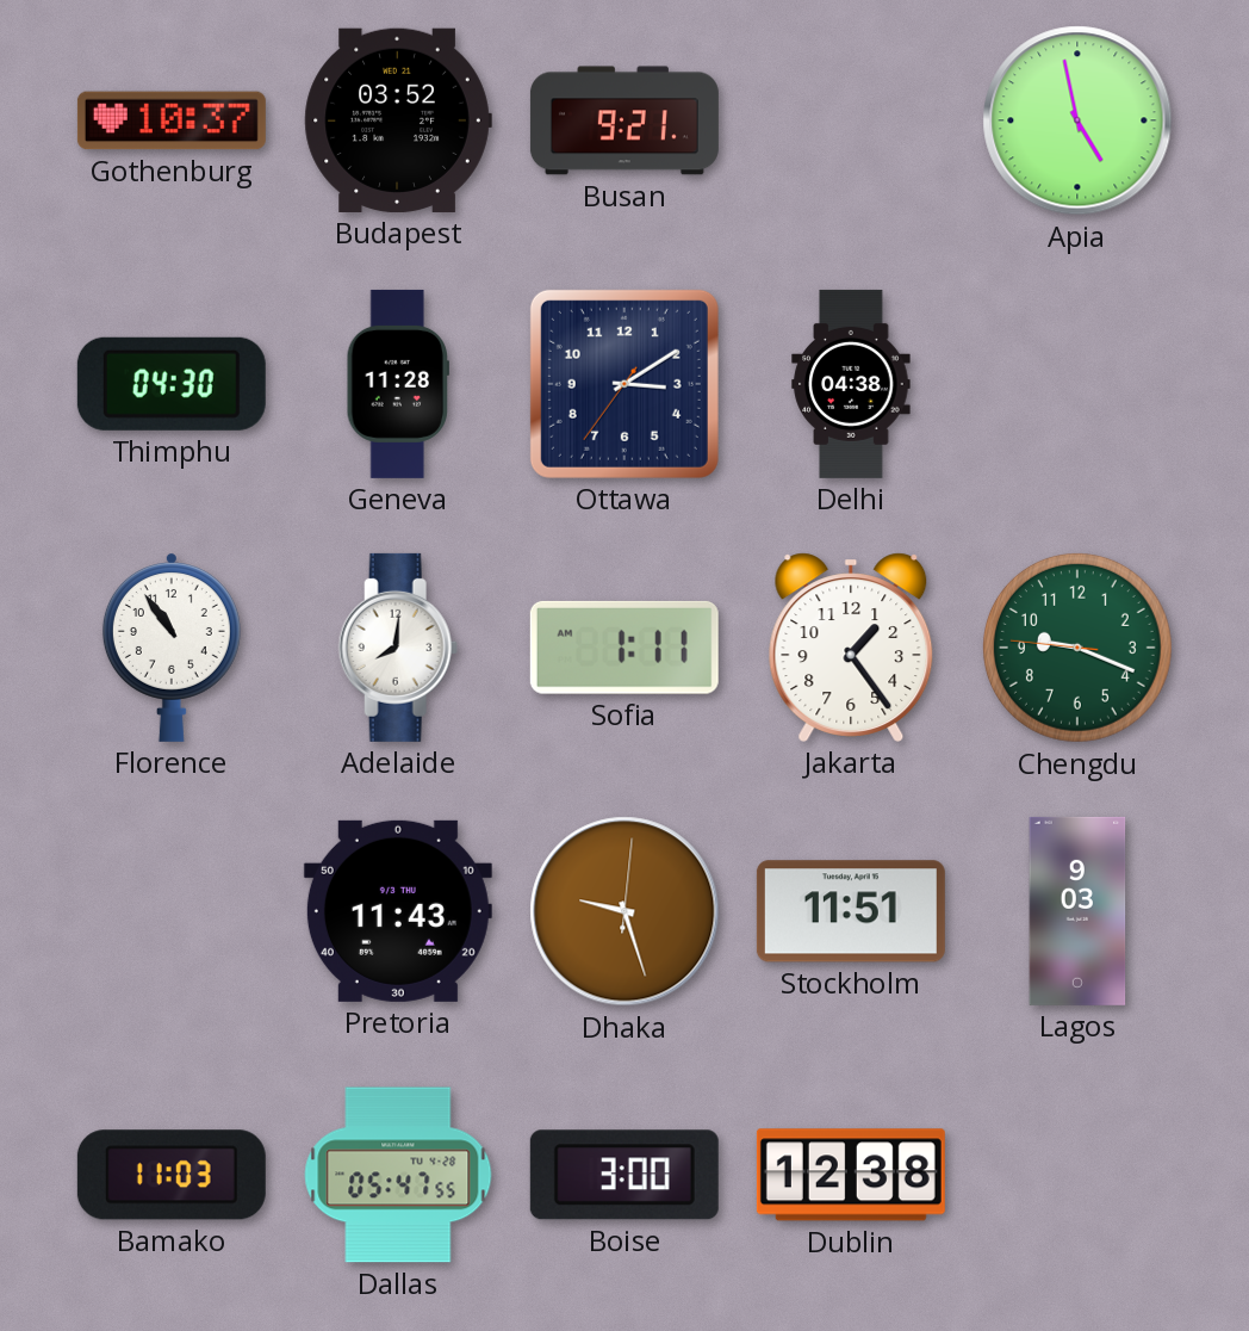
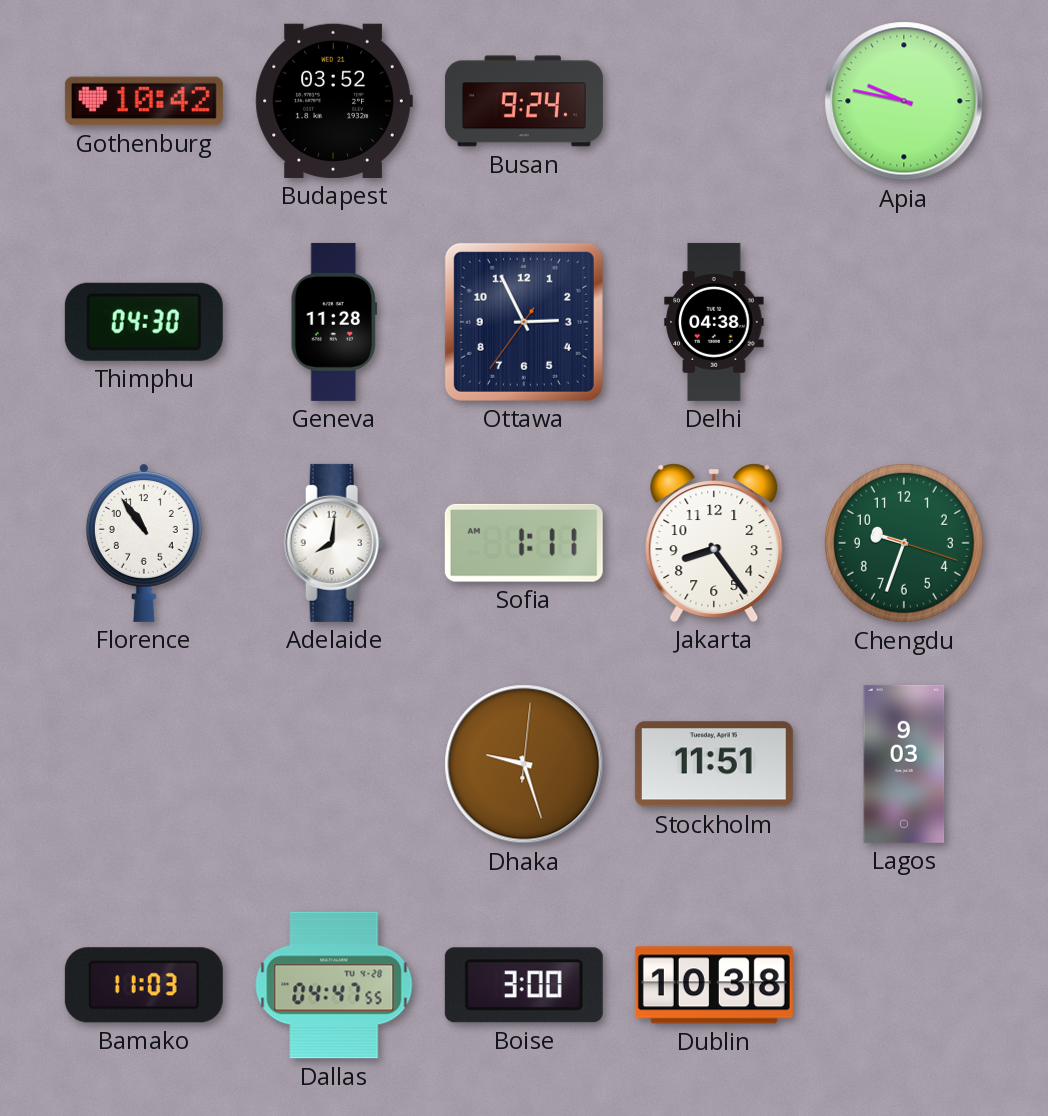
Gothenburg: 10:37 -> 10:42
Busan: 9:21 -> 9:24
Apia: 4:58 -> 9:47
Ottawa: 3:09 -> 2:55
Jakarta: 1:24 -> 8:24
Chengdu: 9:18 -> 9:33
Pretoria: 11:43 -> none
Dallas: 05:47 -> 04:47
Dublin: 12:38 -> 10:38
